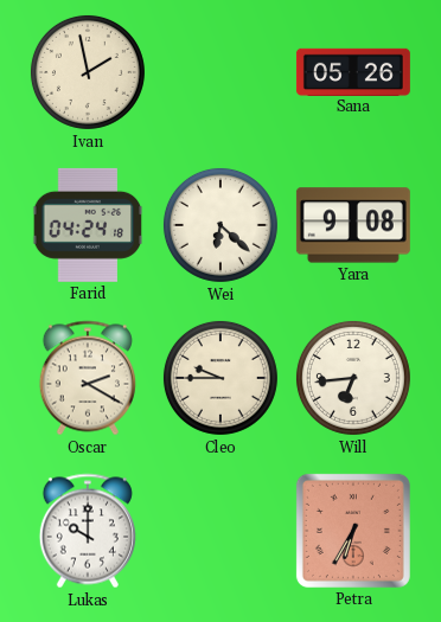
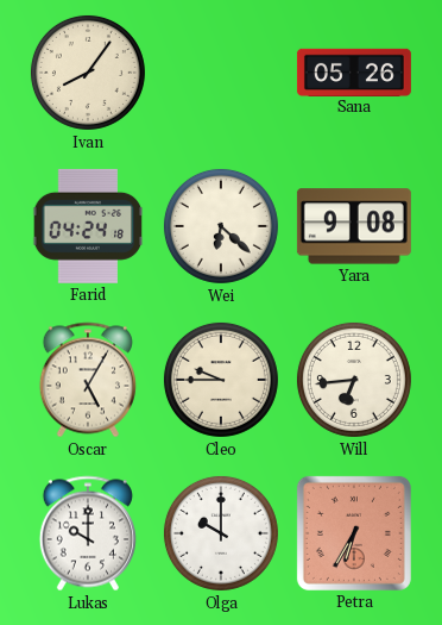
Ivan: 1:58 -> 8:06
Oscar: 2:20 -> 5:05
Olga: none -> 10:00
